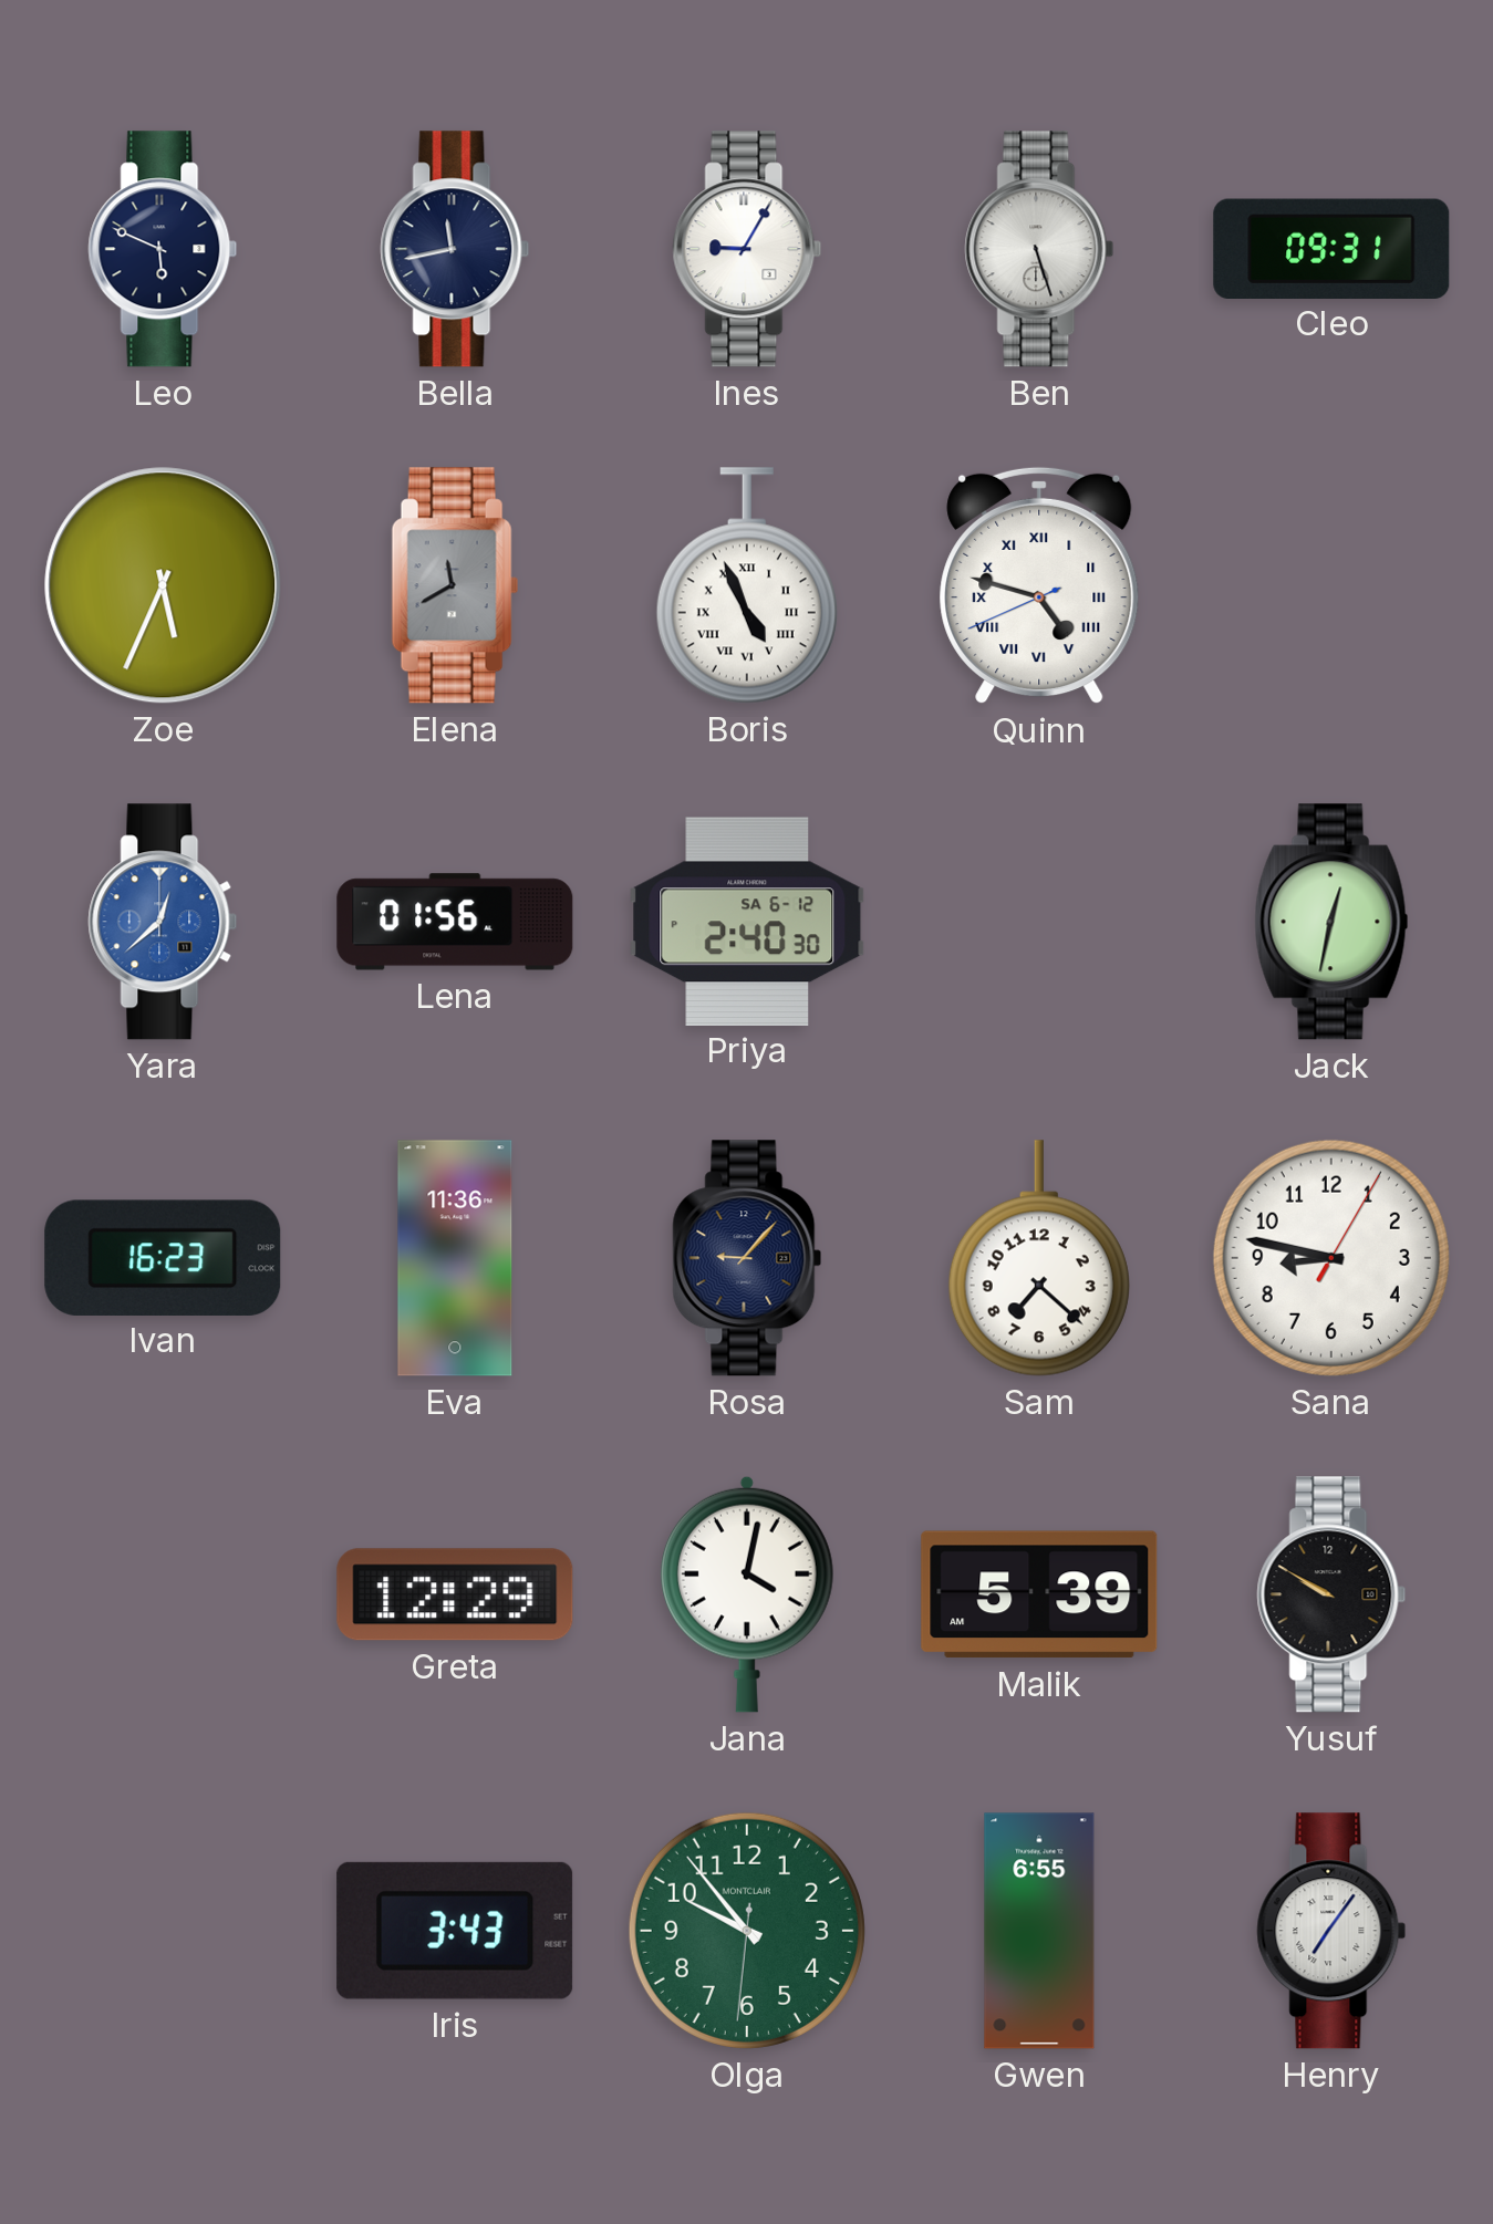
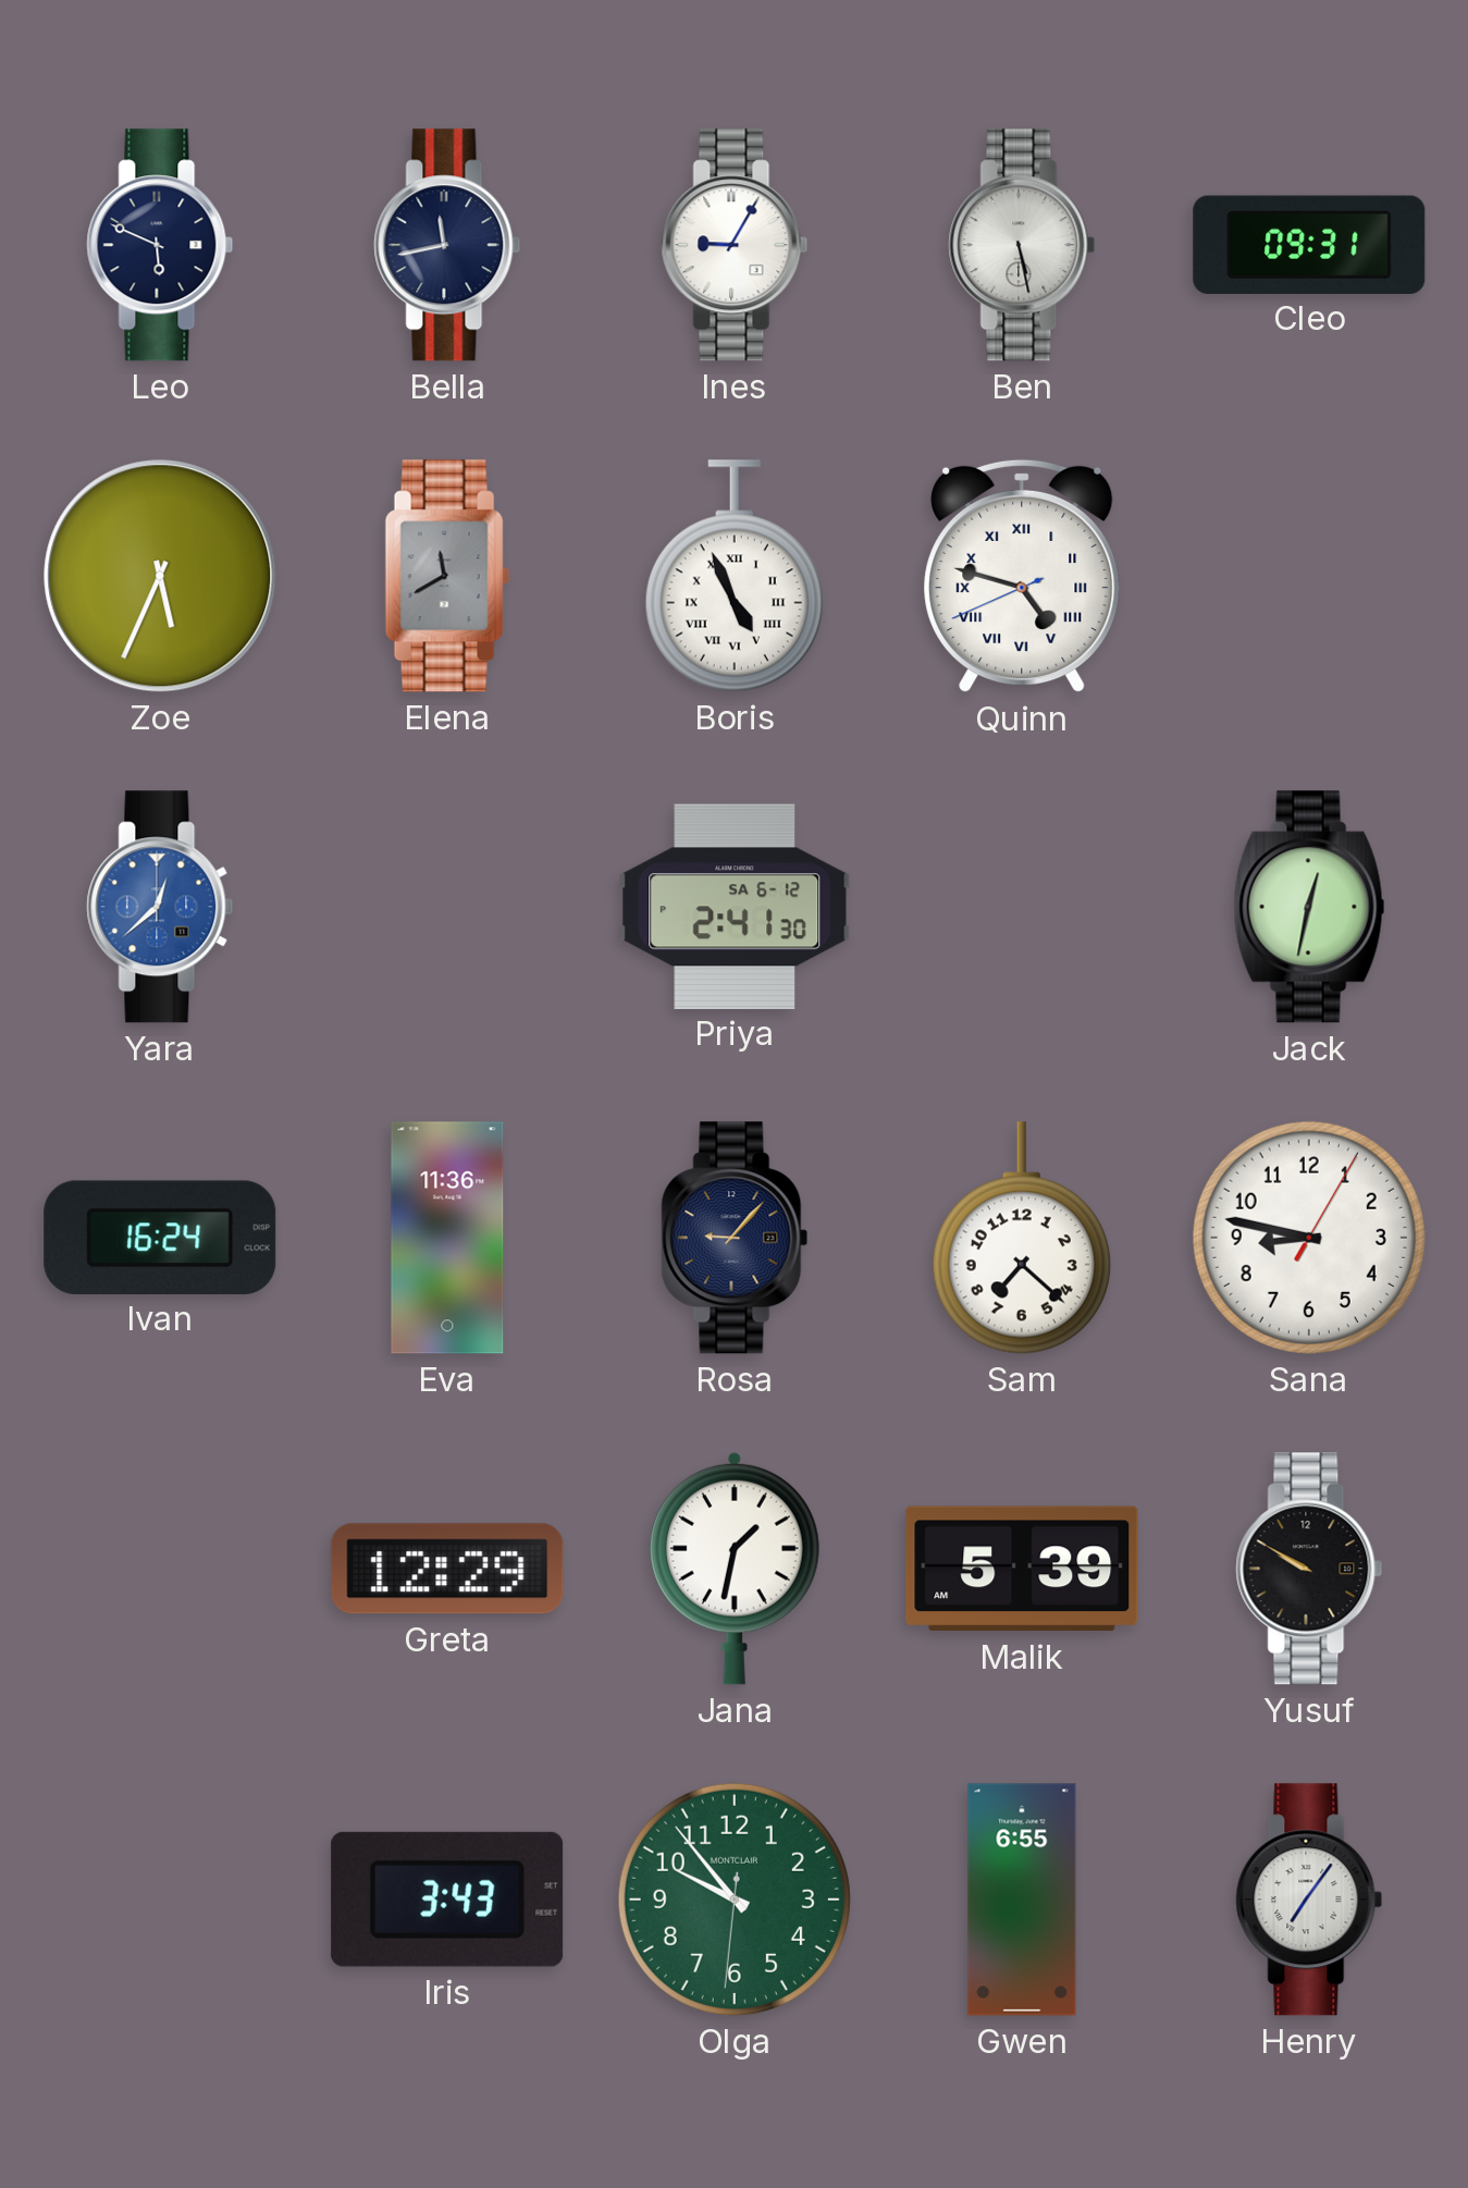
Ben: 5:27 -> 5:28
Lena: 01:56 -> none
Priya: 2:40 -> 2:41
Ivan: 16:23 -> 16:24
Jana: 4:02 -> 1:32
